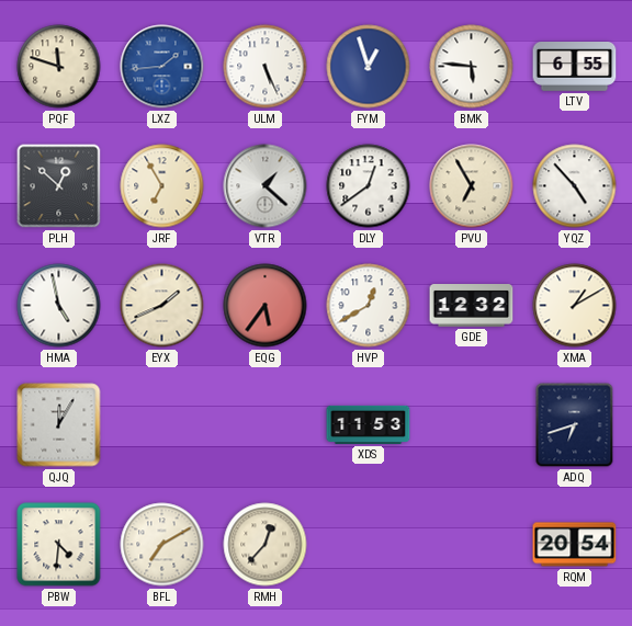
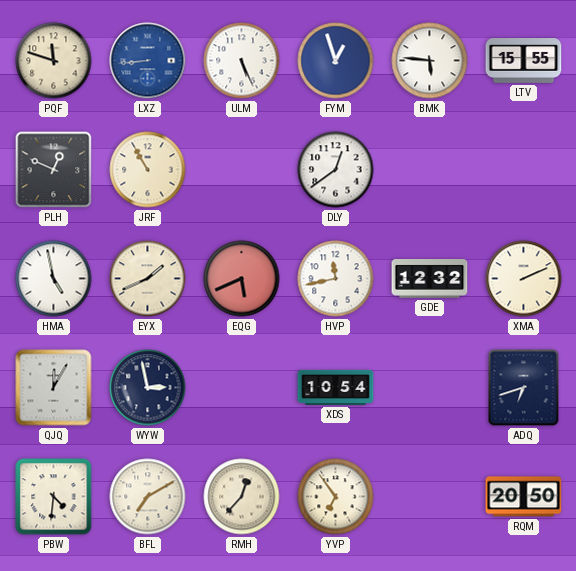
LXZ: 1:44 -> 8:44
LTV: 6:55 -> 15:55
PLH: 12:52 -> 12:49
JRF: 6:55 -> 10:55
VTR: 1:22 -> none
PVU: 6:55 -> none
YQZ: 4:53 -> none
EQG: 5:36 -> 5:41
HVP: 12:40 -> 11:43
XMA: 1:10 -> 2:11
WYW: none -> 2:58
XDS: 11:53 -> 10:54
YVP: none -> 6:54
RQM: 20:54 -> 20:50
